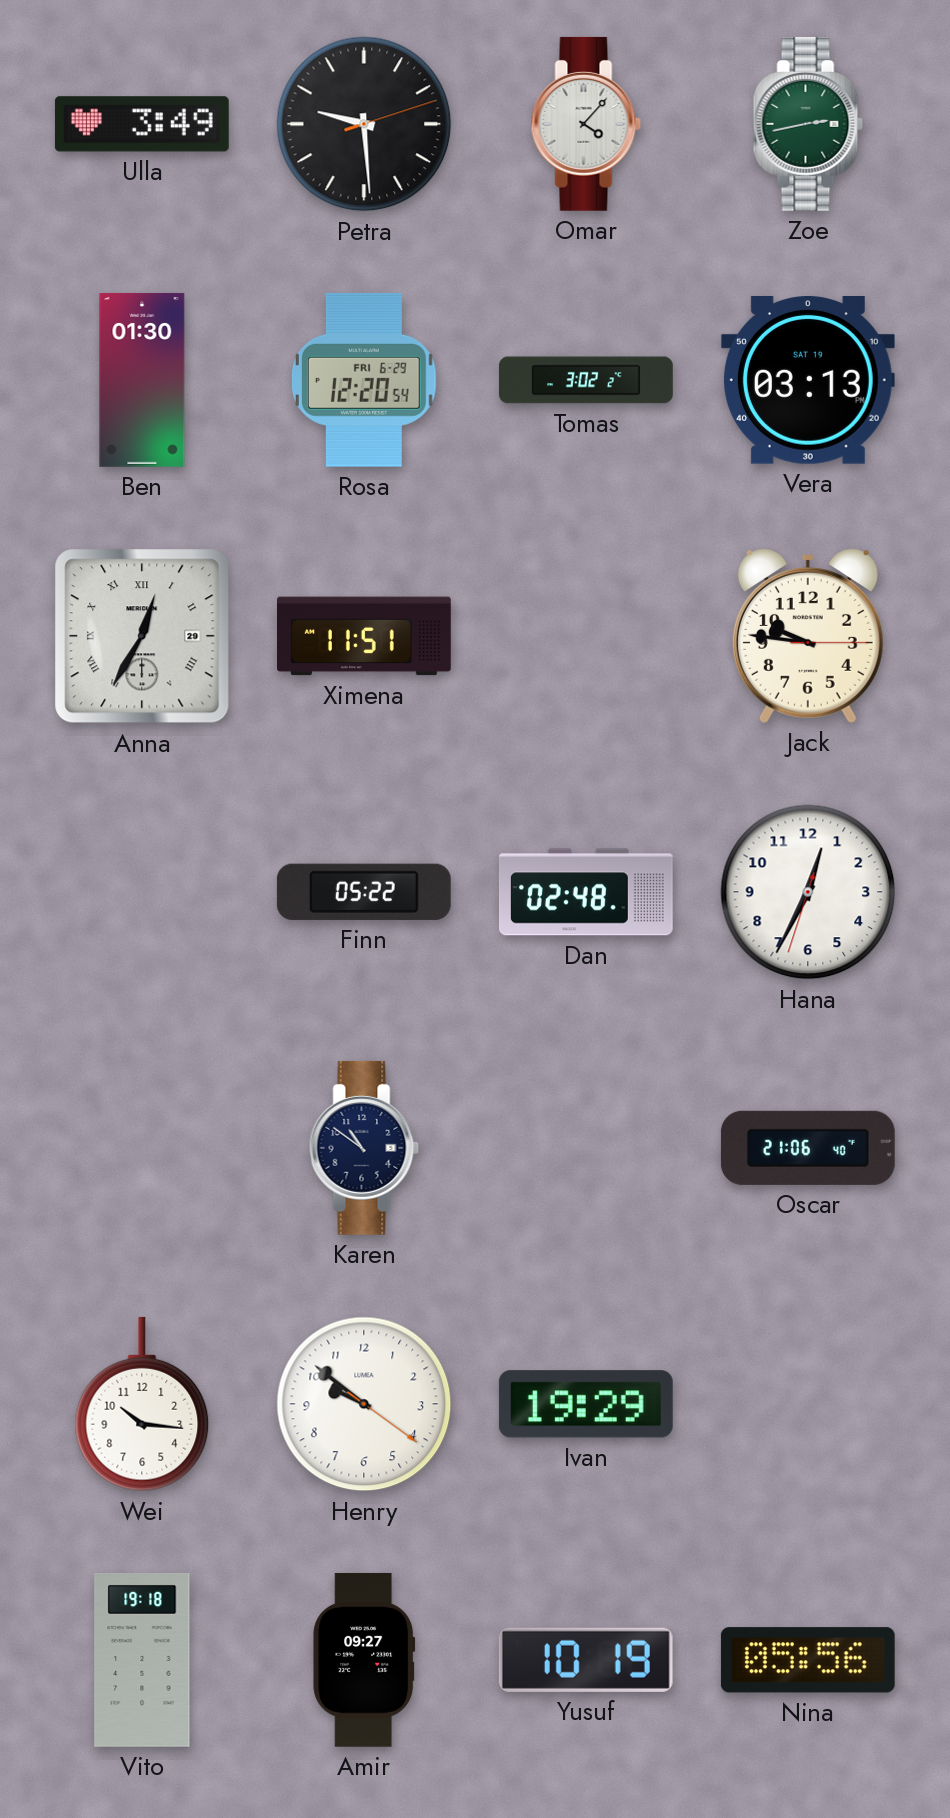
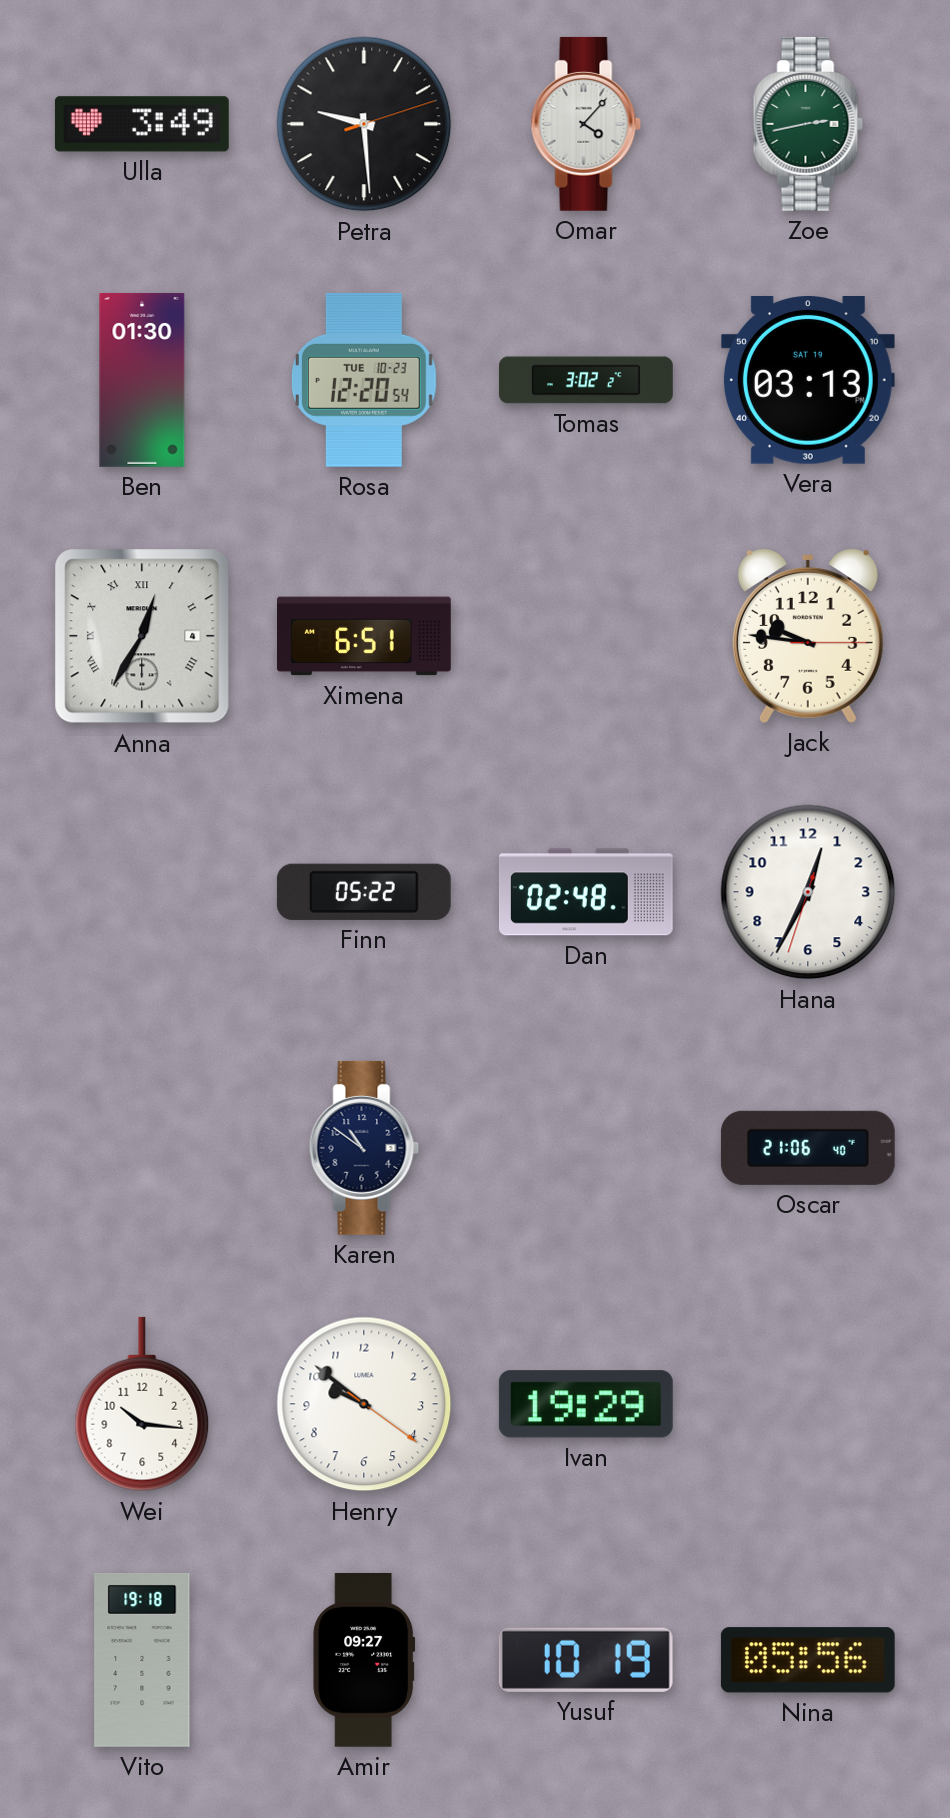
Rosa date: FRI 6-29 -> TUE 10-23
Anna date: 29 -> 4
Ximena: 11:51 -> 6:51
